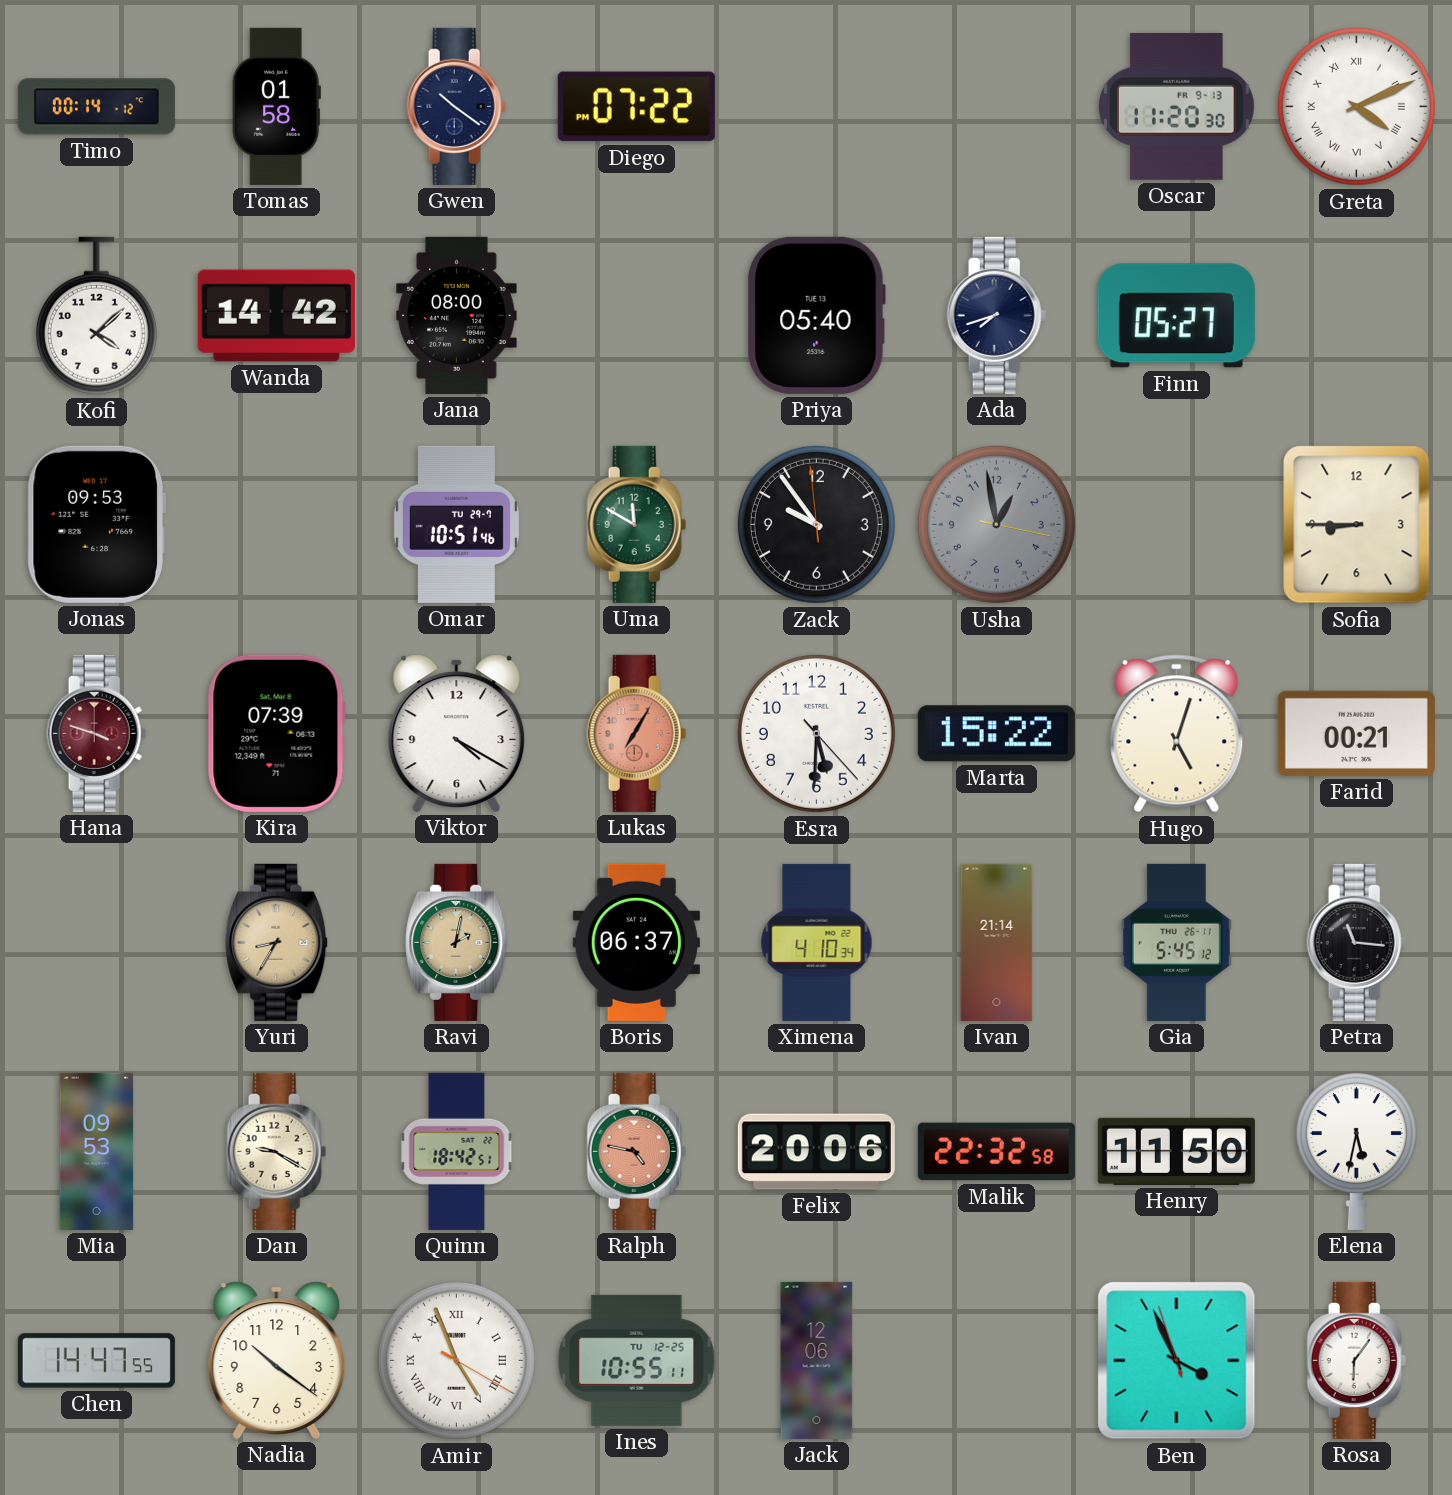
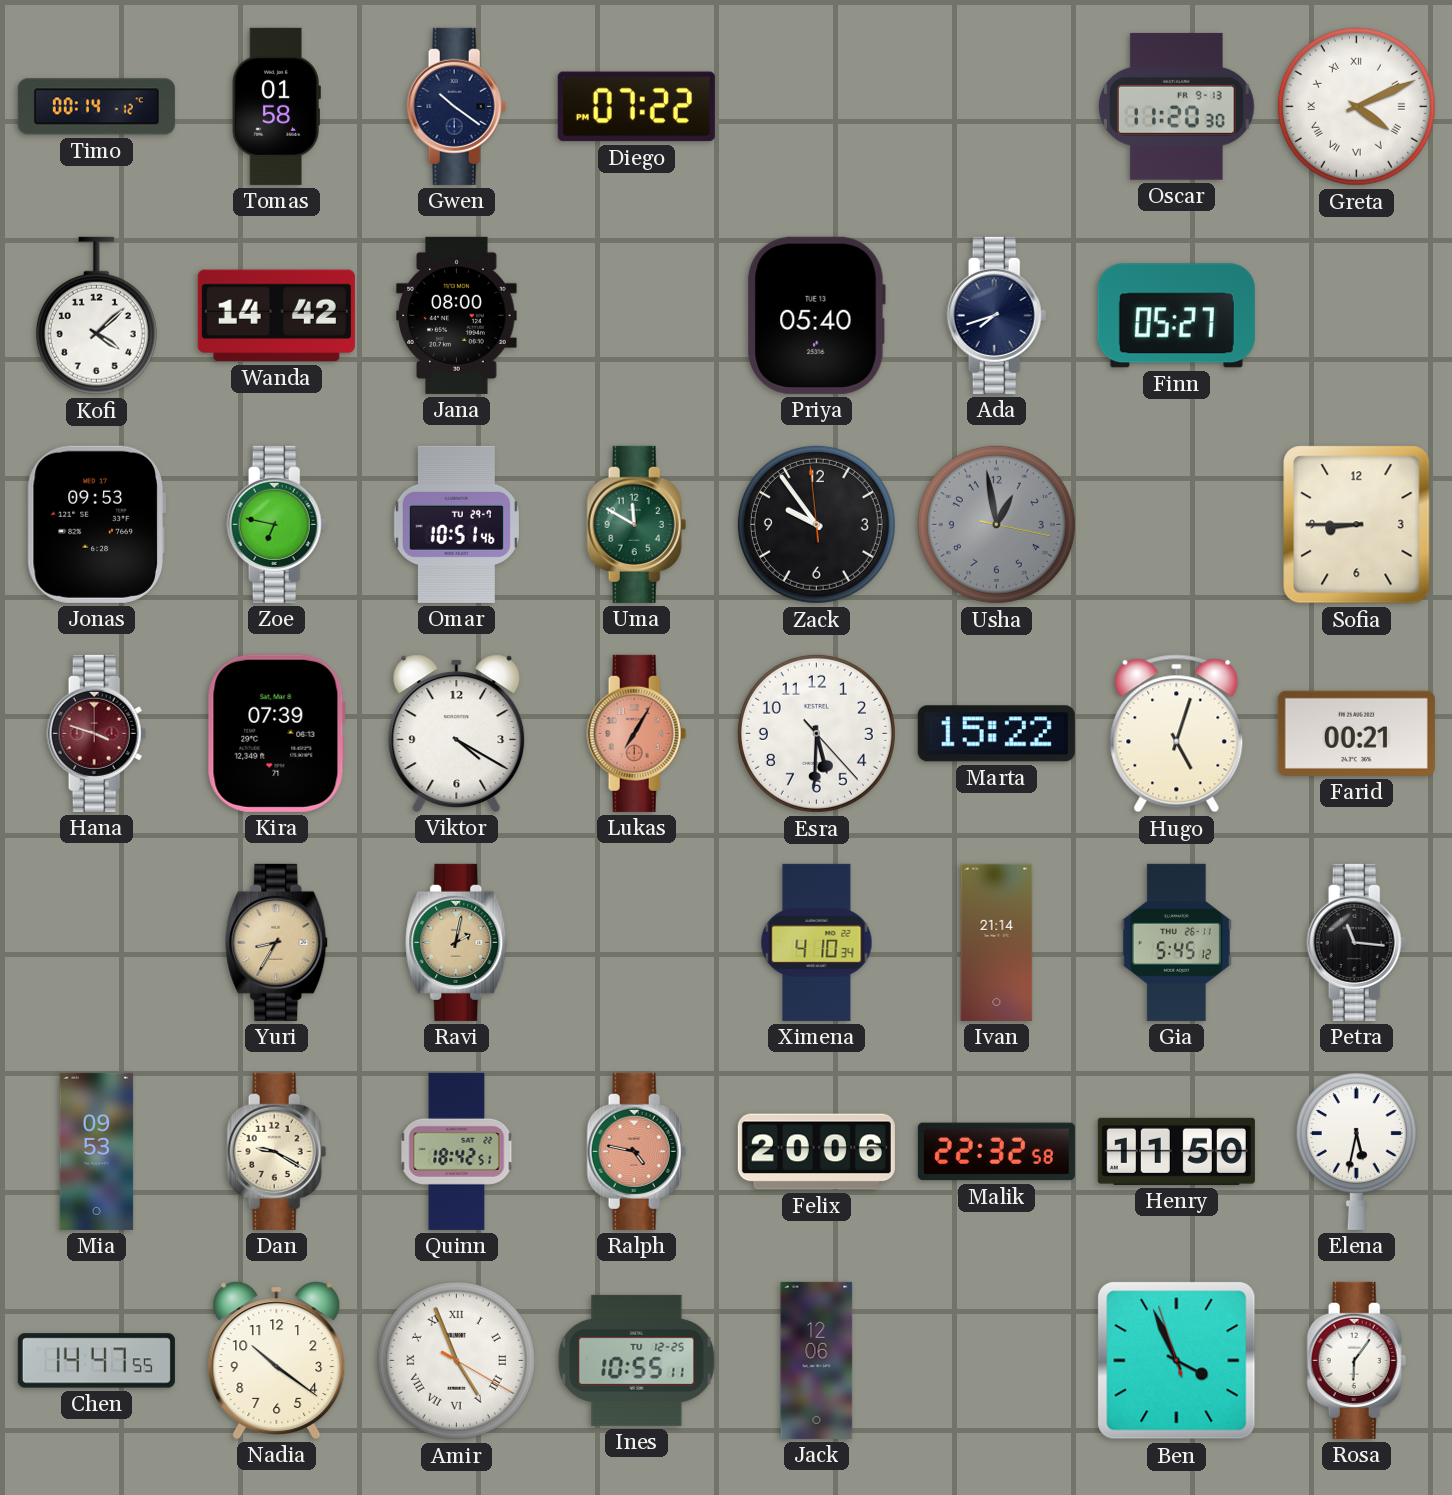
Zoe: none -> 6:47
Boris: 06:37 -> none
